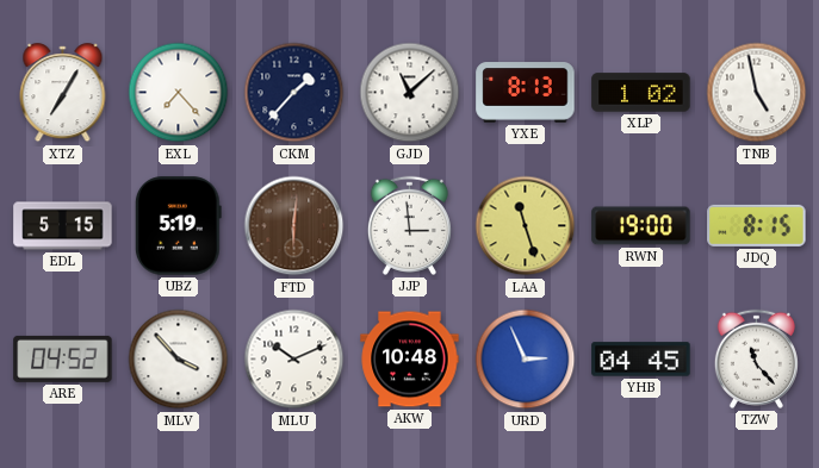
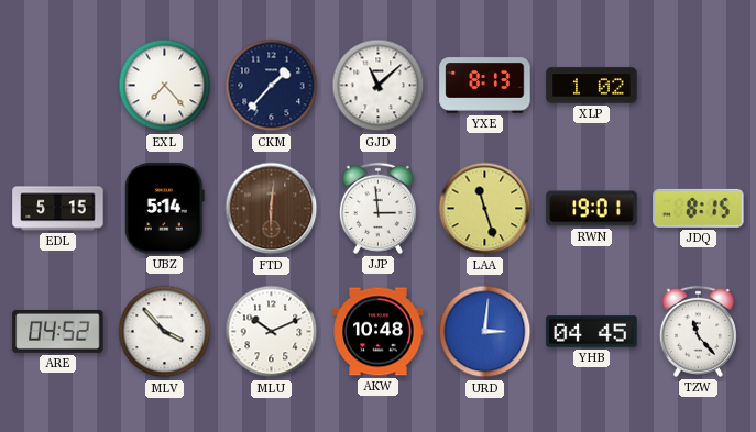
XTZ: 7:05 -> none
TNB: 4:58 -> none
UBZ: 5:19 -> 5:14
RWN: 19:00 -> 19:01
URD: 2:56 -> 3:01
